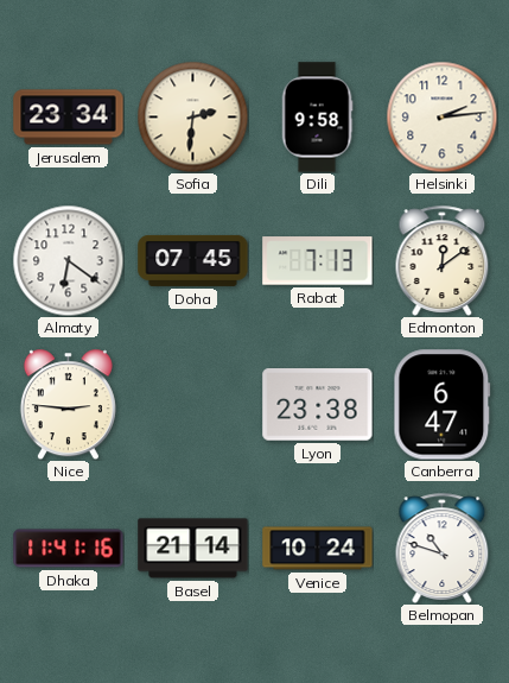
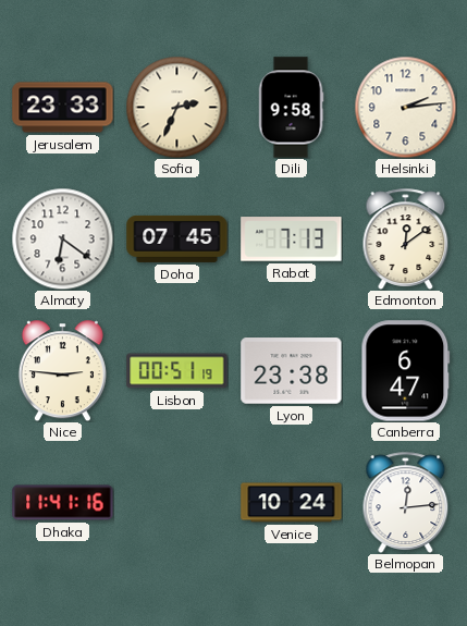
Jerusalem: 23:34 -> 23:33
Sofia: 2:31 -> 2:34
Lisbon: none -> 00:51
Basel: 21:14 -> none
Belmopan: 10:48 -> 12:14
